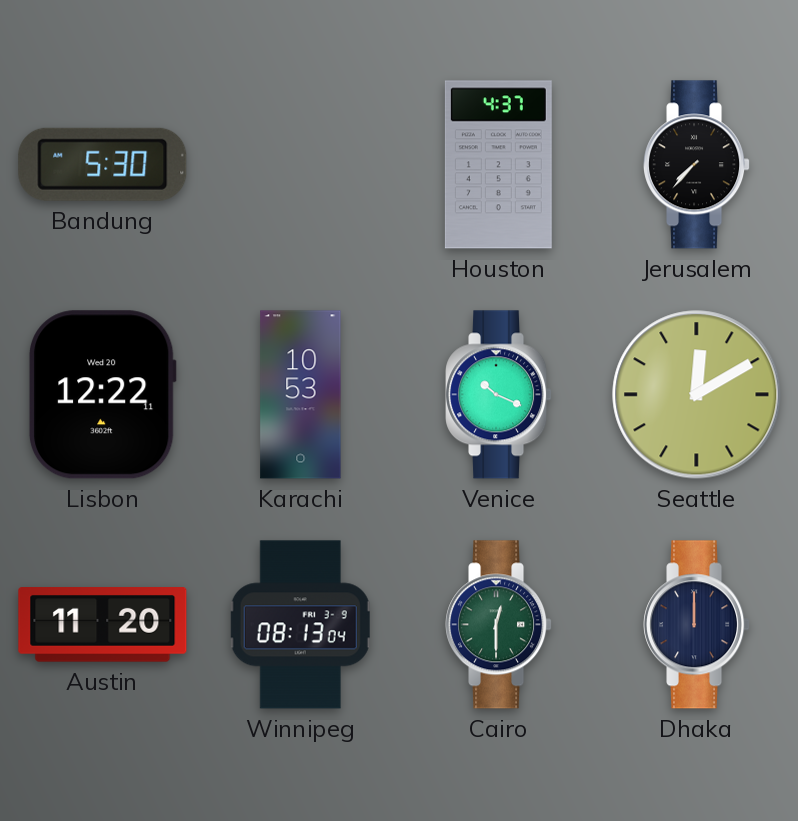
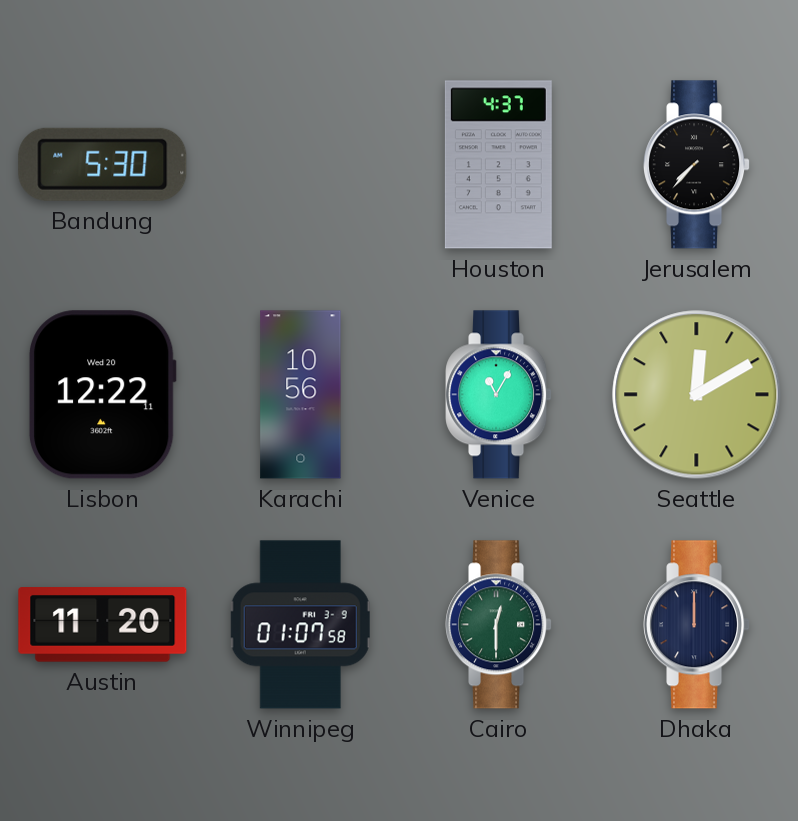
Karachi: 10:53 -> 10:56
Venice: 10:19 -> 11:05
Winnipeg: 08:13 -> 01:07
